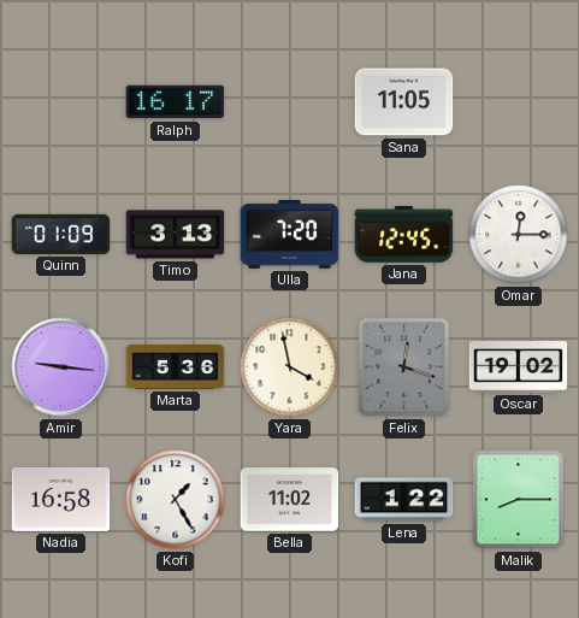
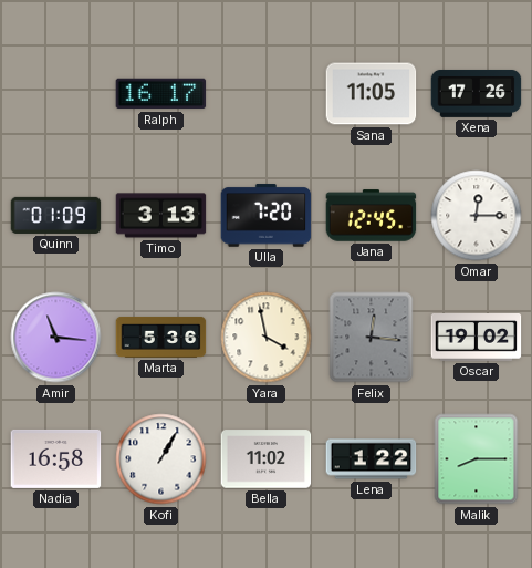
Xena: none -> 17:26
Amir: 9:16 -> 11:16
Felix: 12:18 -> 12:16
Kofi: 1:25 -> 1:05
